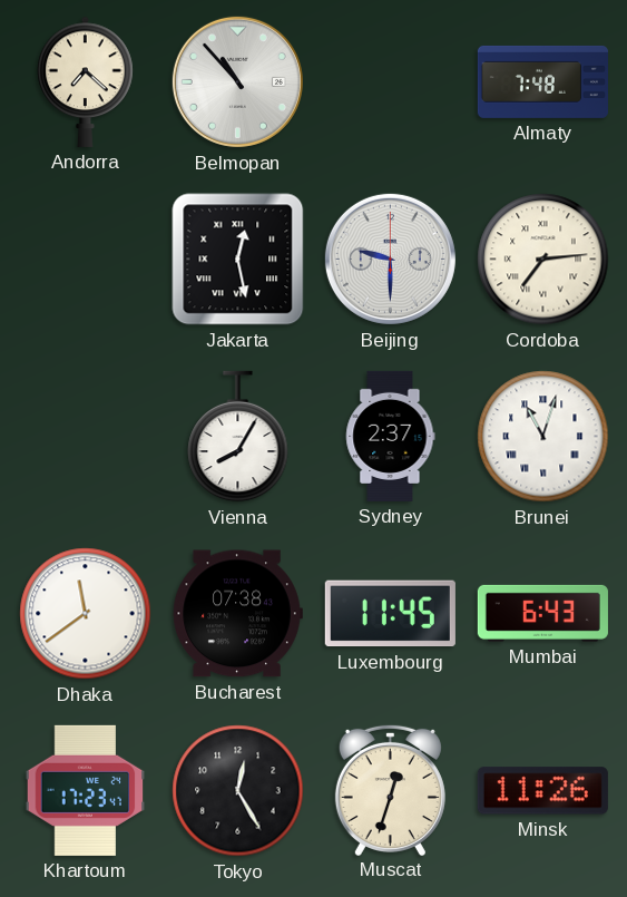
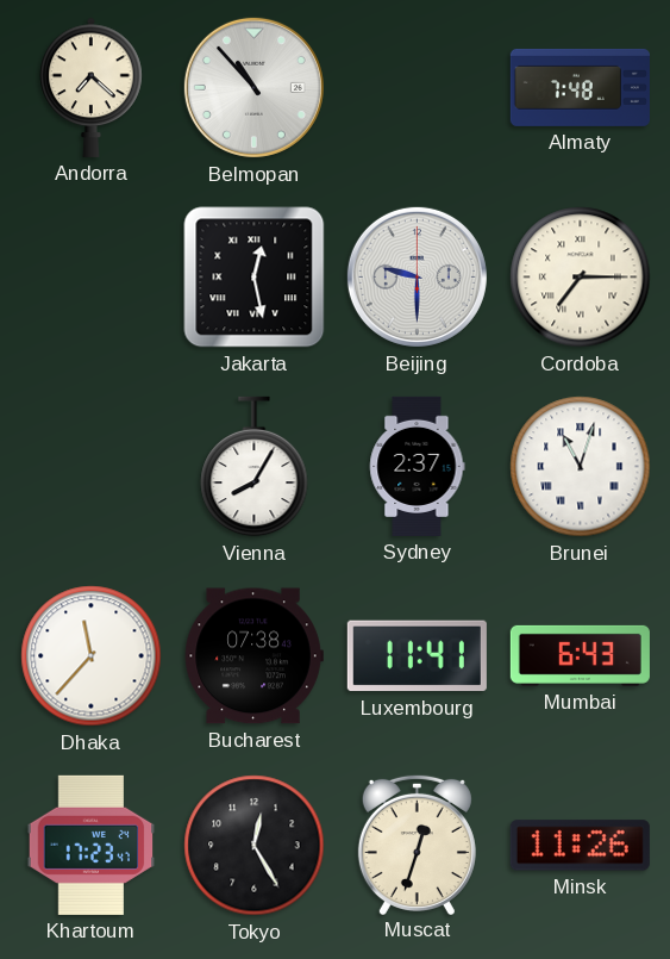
Cordoba: 7:14 -> 7:15
Dhaka: 11:39 -> 11:37
Luxembourg: 11:45 -> 11:41
